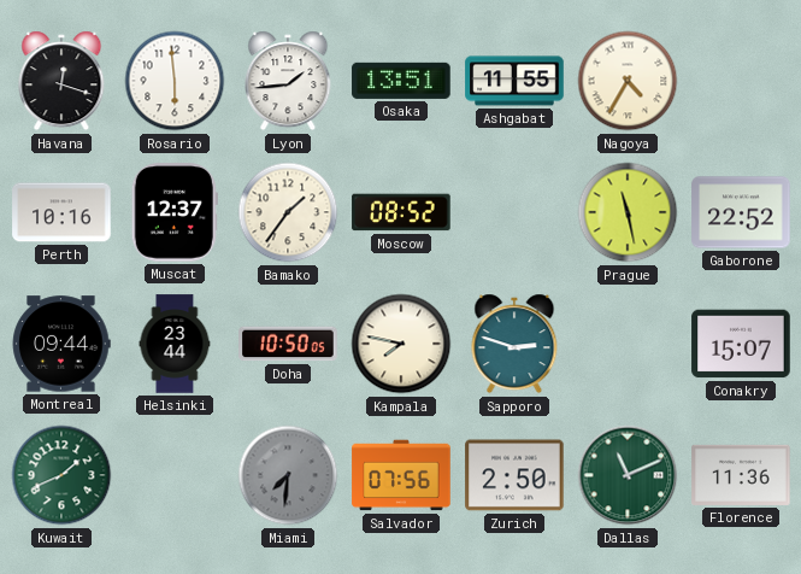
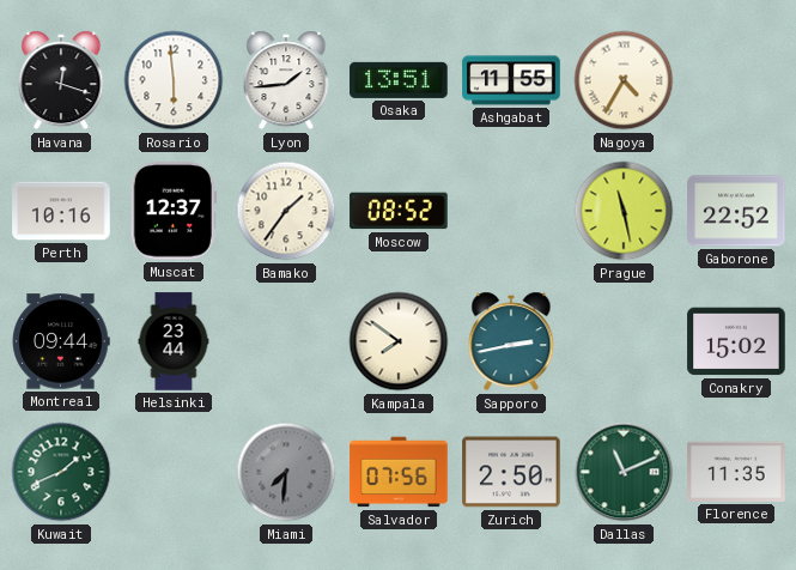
Doha: 10:50 -> none
Kampala: 7:47 -> 7:51
Sapporo: 2:48 -> 2:43
Conakry: 15:07 -> 15:02
Florence: 11:36 -> 11:35
